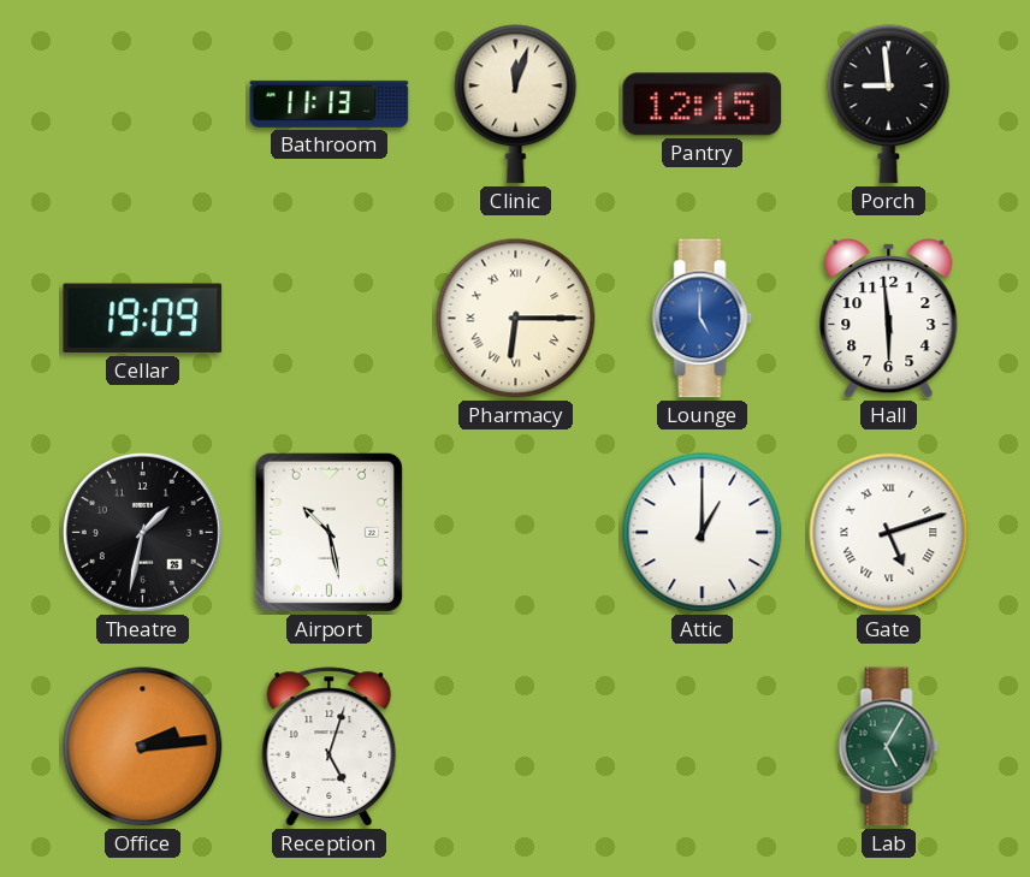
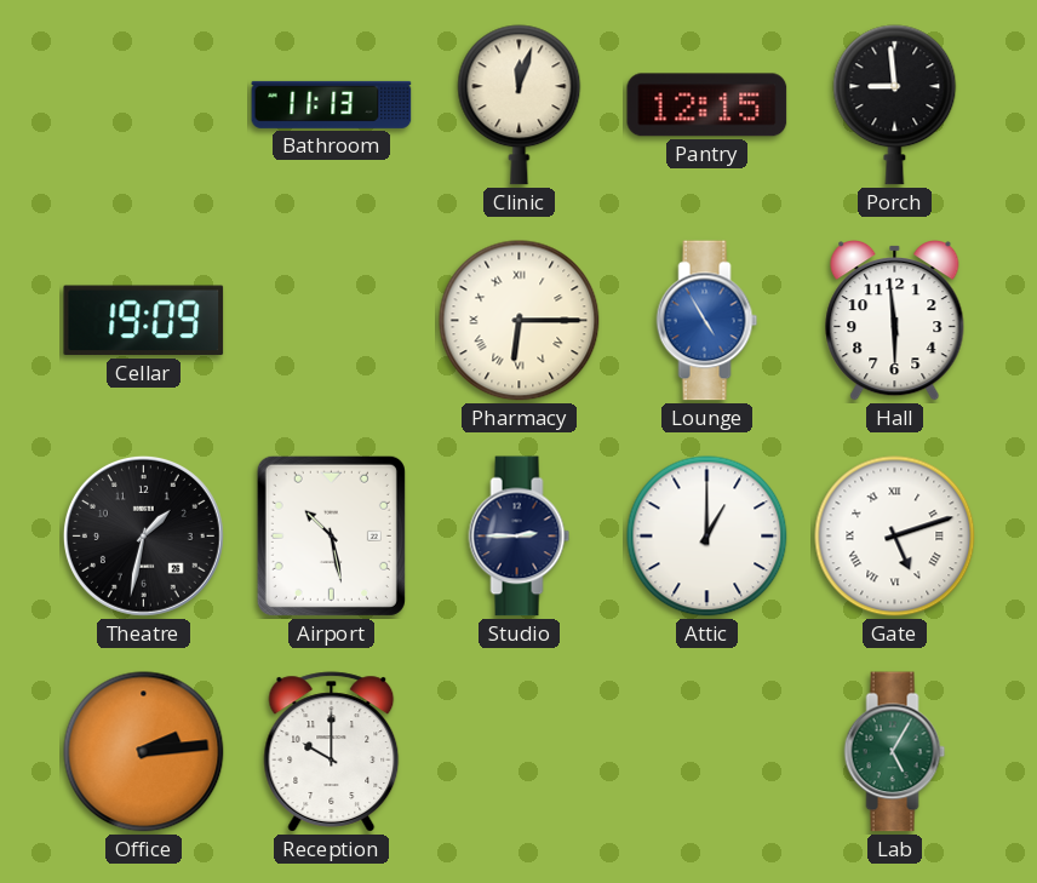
Lounge: 5:00 -> 4:55
Studio: none -> 2:45
Reception: 5:03 -> 10:00
